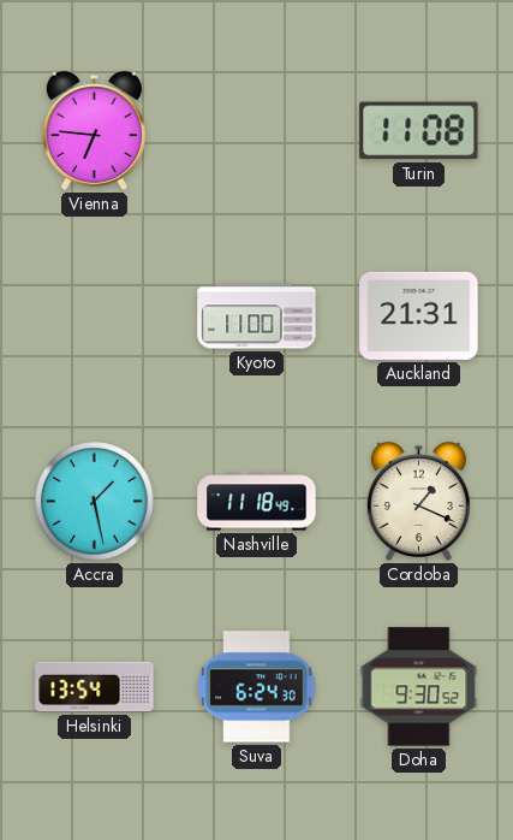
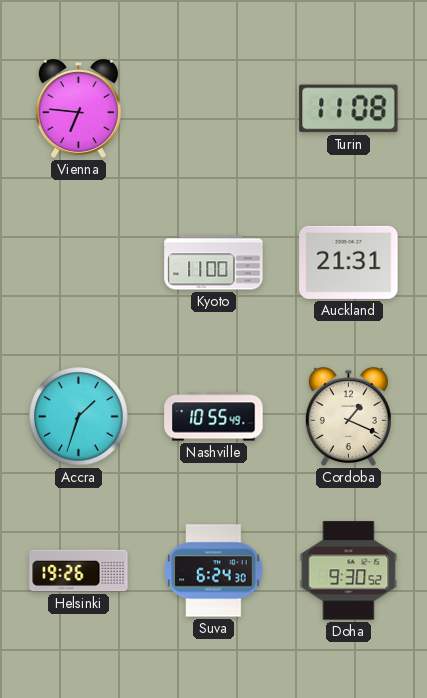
Accra: 1:28 -> 1:33
Nashville: 11:18 -> 10:55
Helsinki: 13:54 -> 19:26
